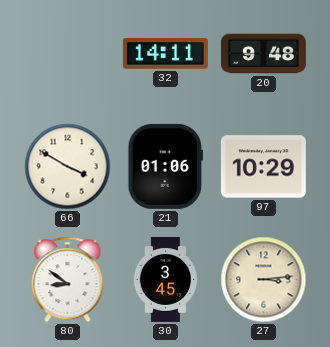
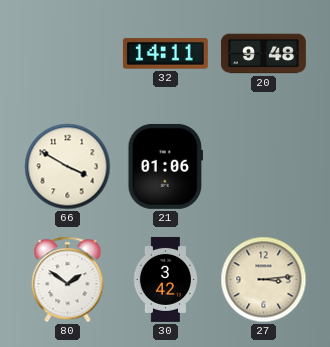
97: 10:29 -> none
80: 8:51 -> 1:51
30: 3:45 -> 3:42
